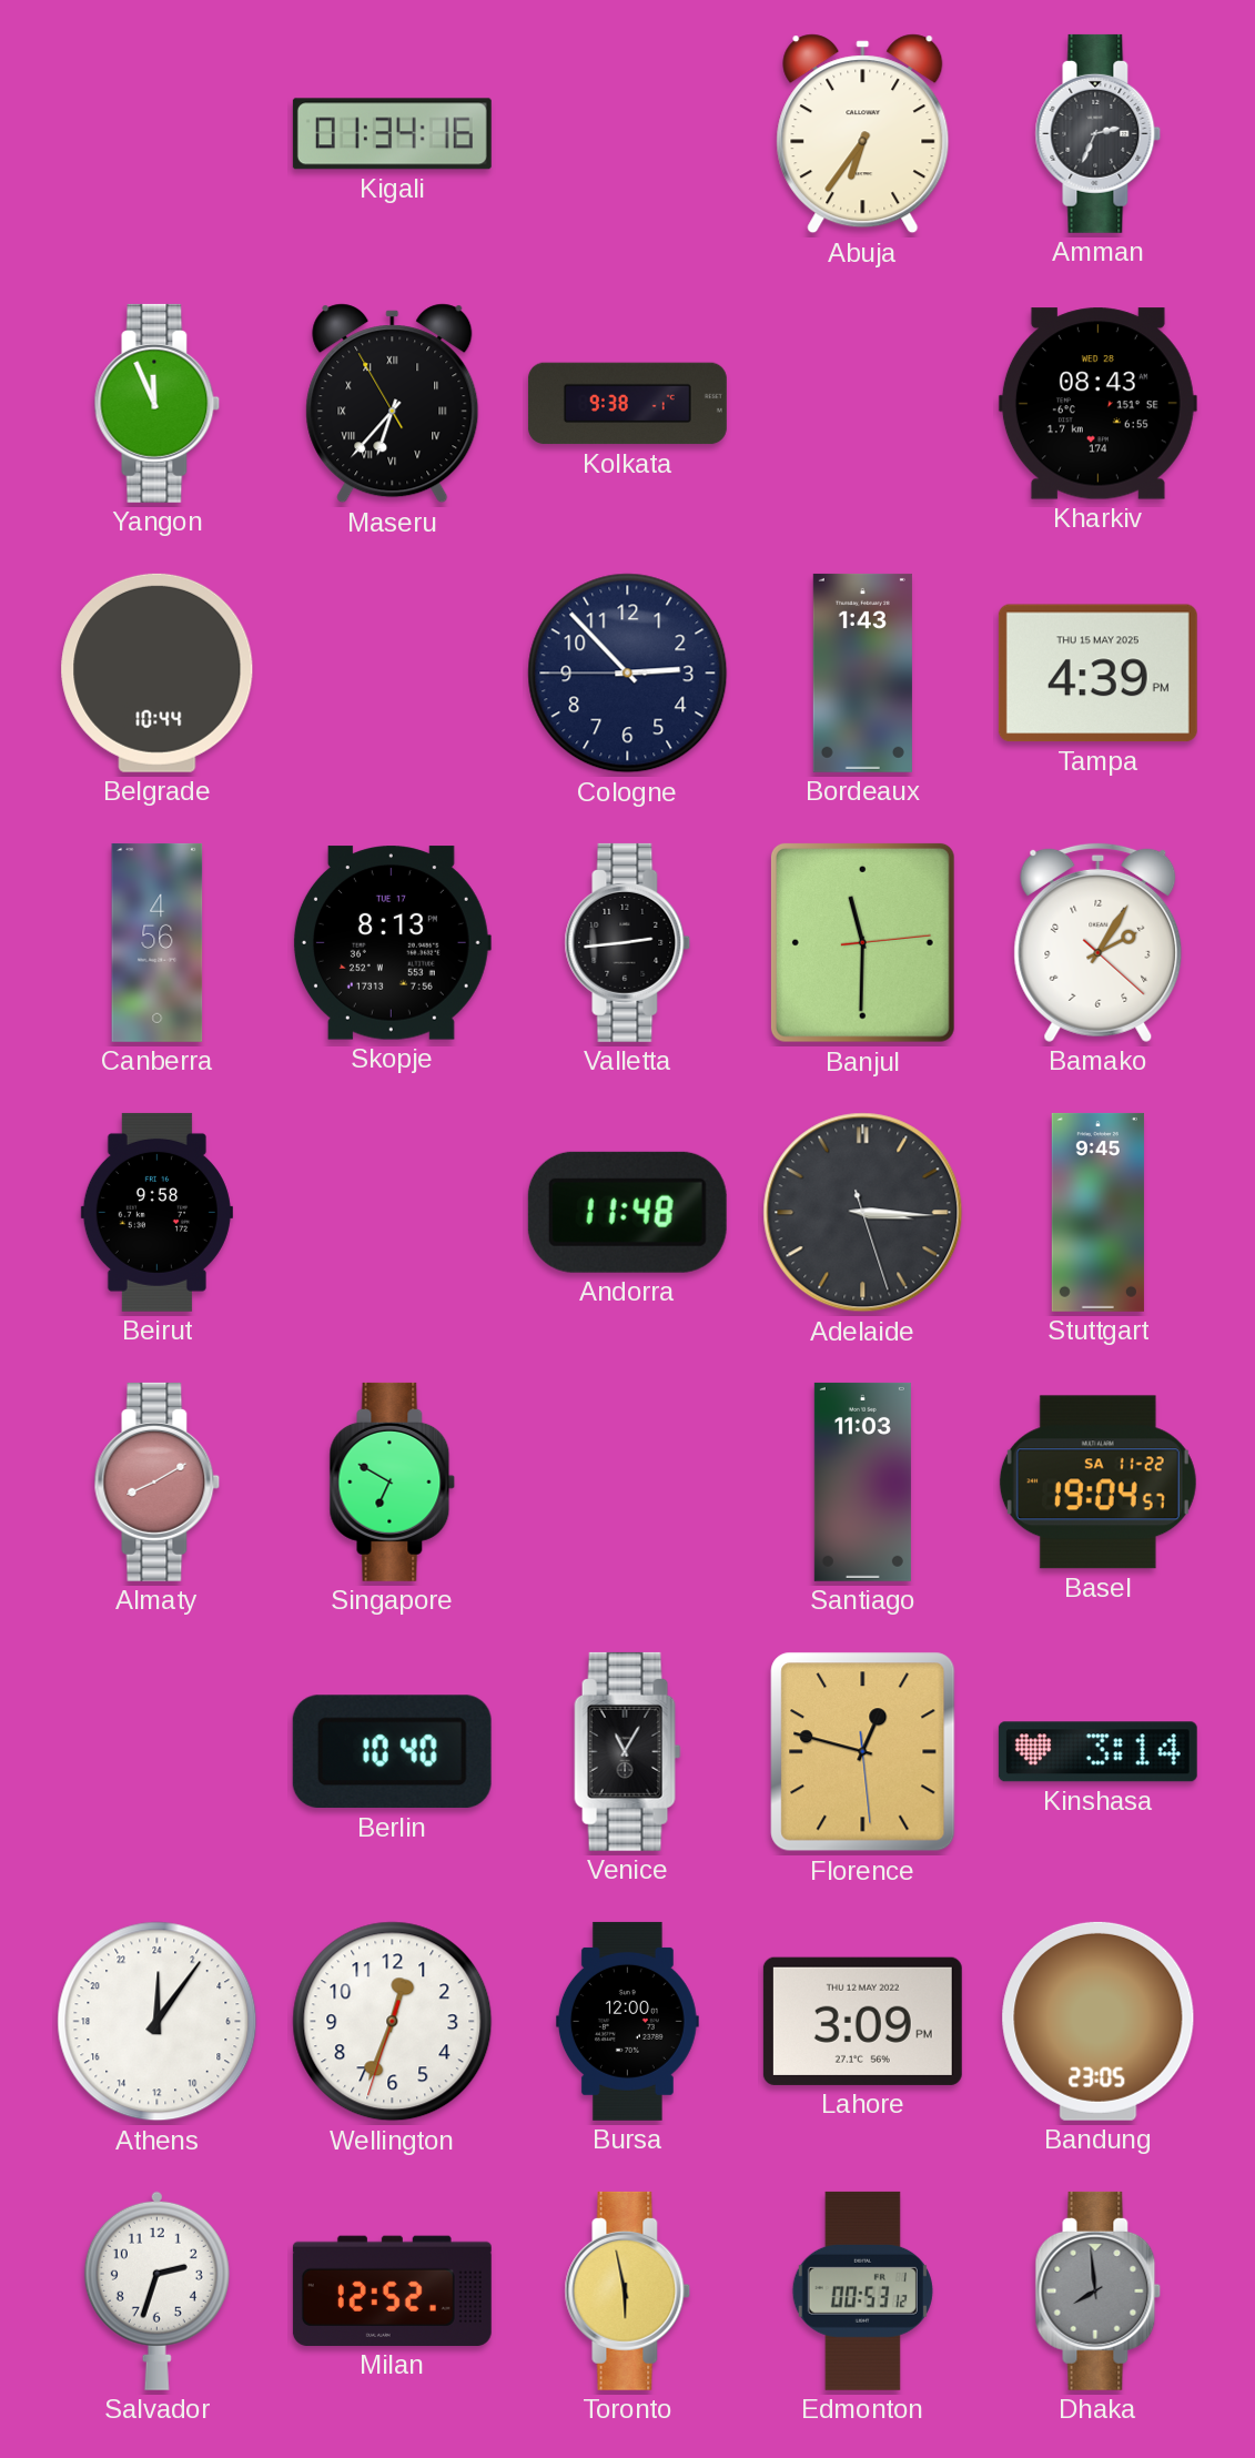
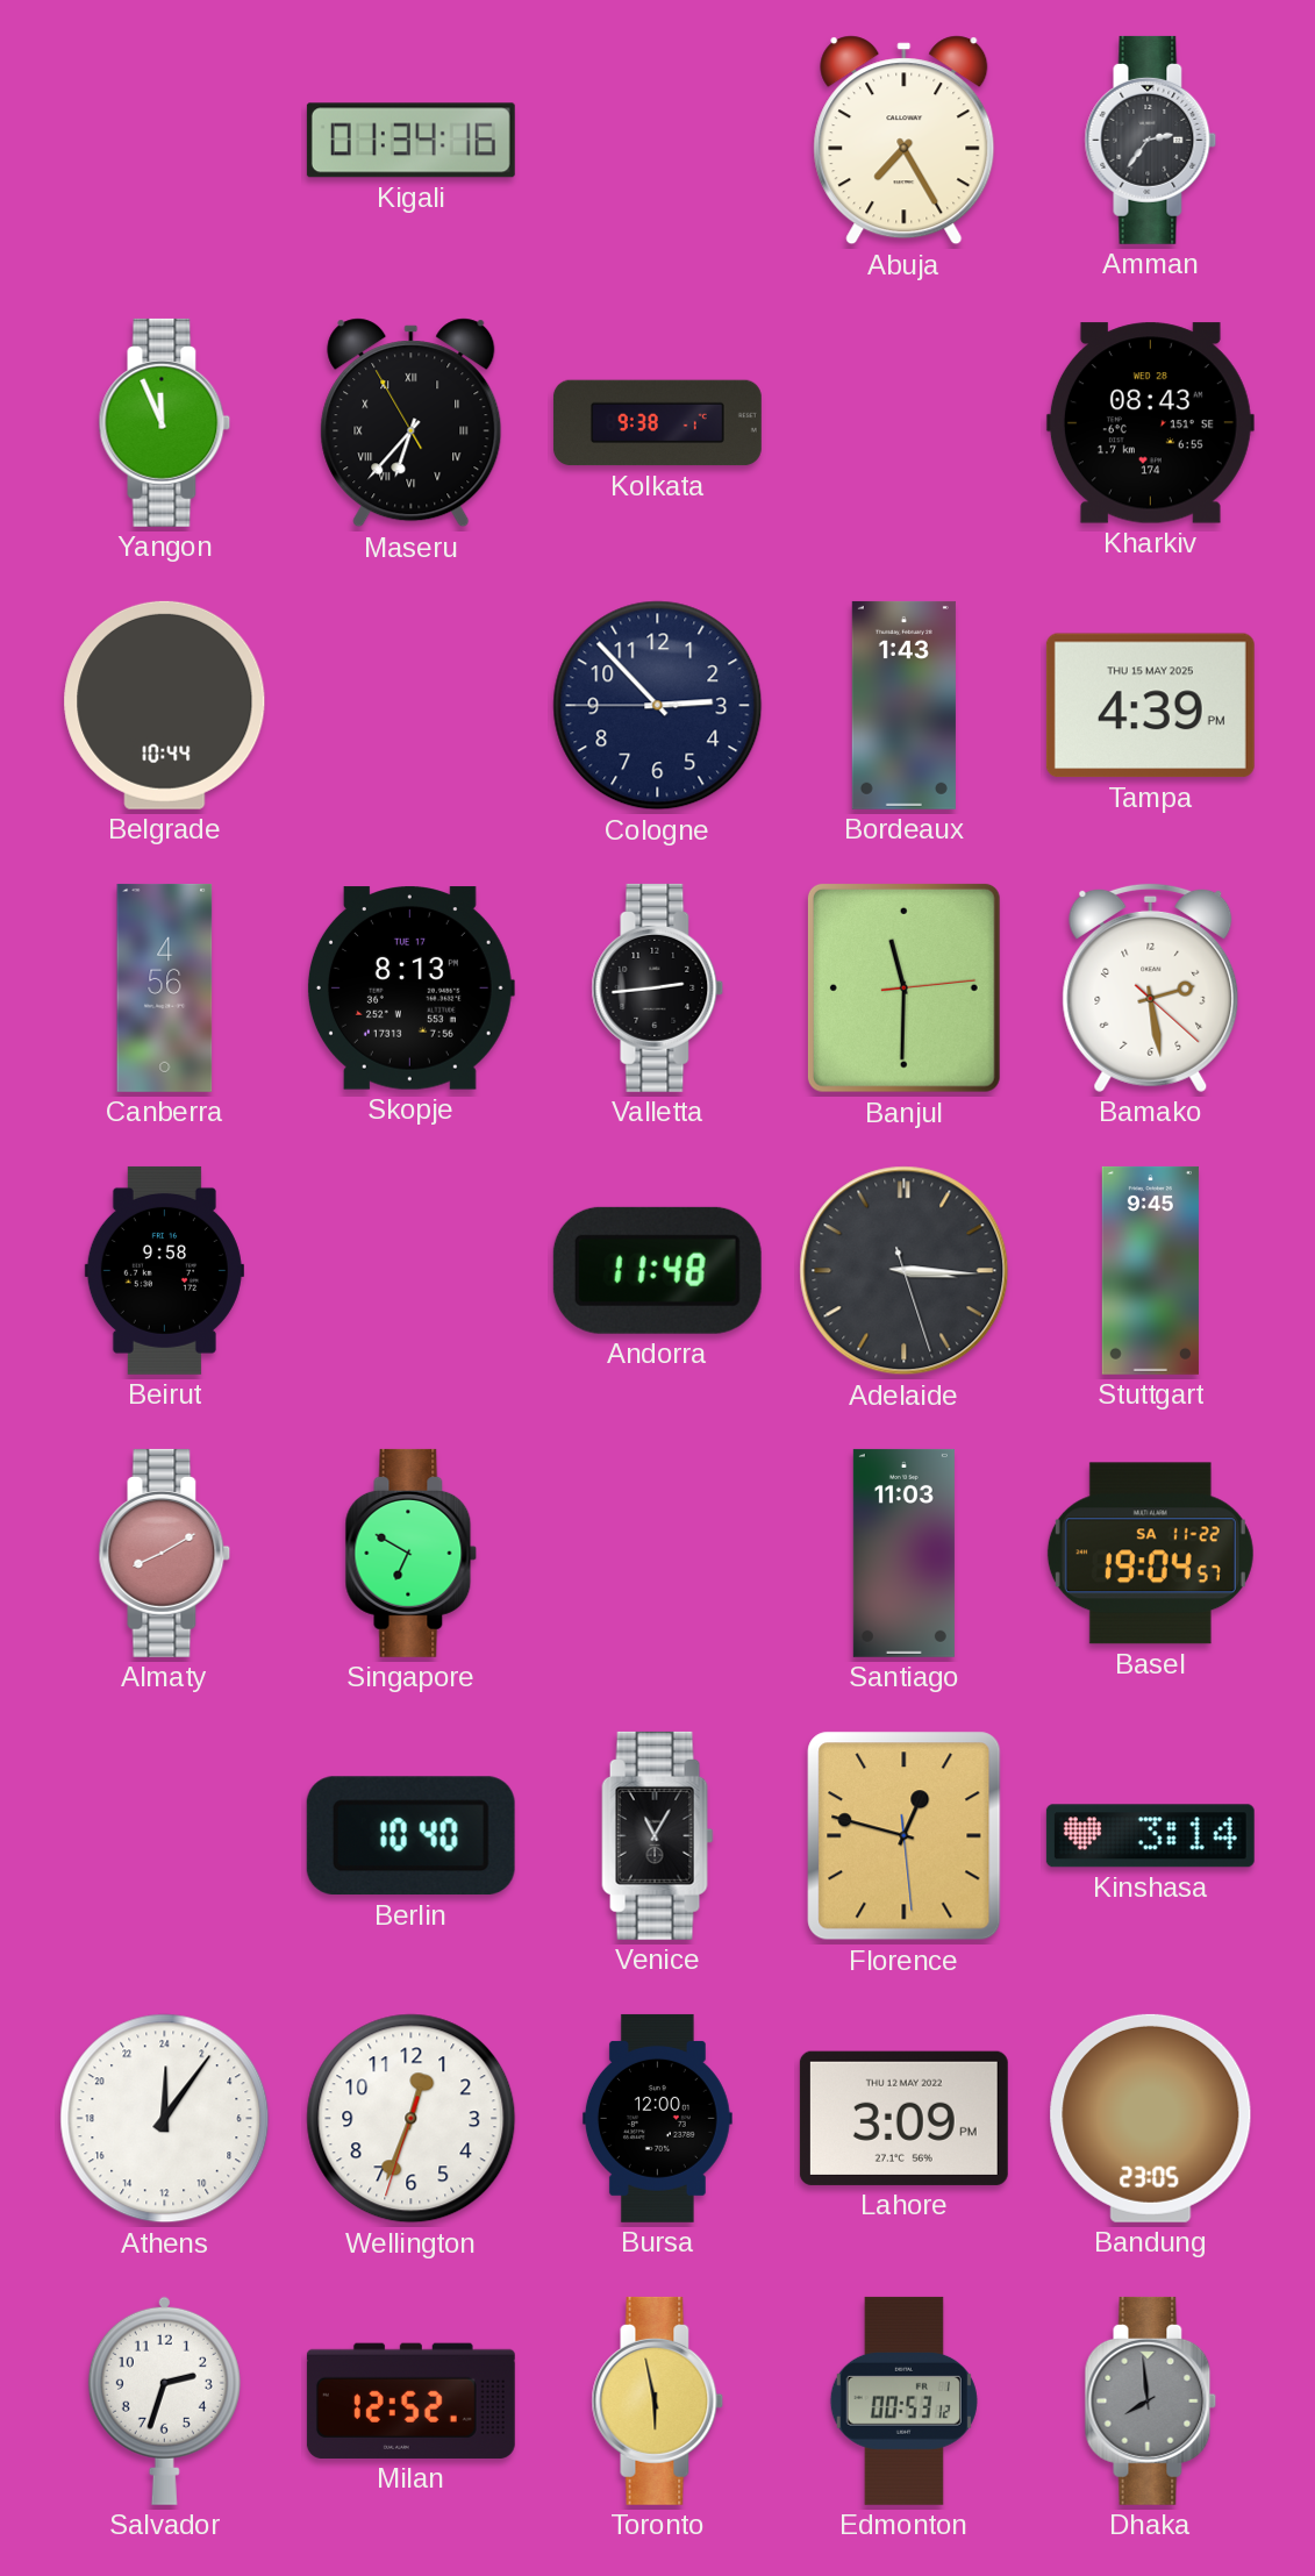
Abuja: 6:36 -> 7:25
Amman: 2:34 -> 2:36
Bamako: 2:05 -> 2:28
